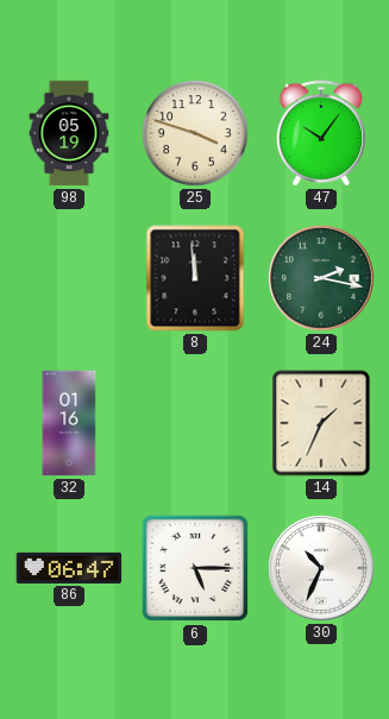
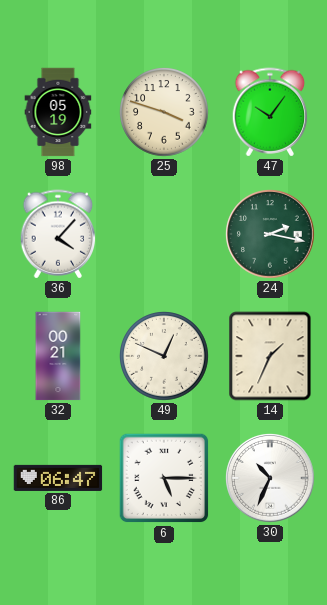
36: none -> 4:07
8: 11:59 -> none
32: 01:16 -> 00:21
49: none -> 12:49
